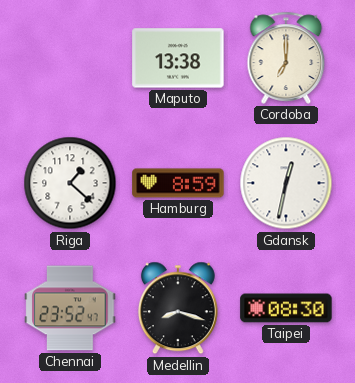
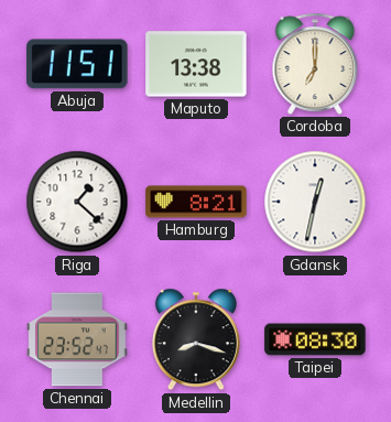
Abuja: none -> 11:51
Hamburg: 8:59 -> 8:21
